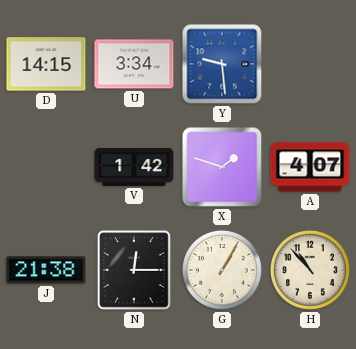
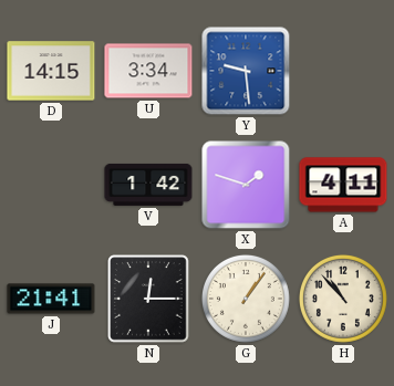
A: 4:07 -> 4:11
J: 21:38 -> 21:41
G: 1:05 -> 1:06
